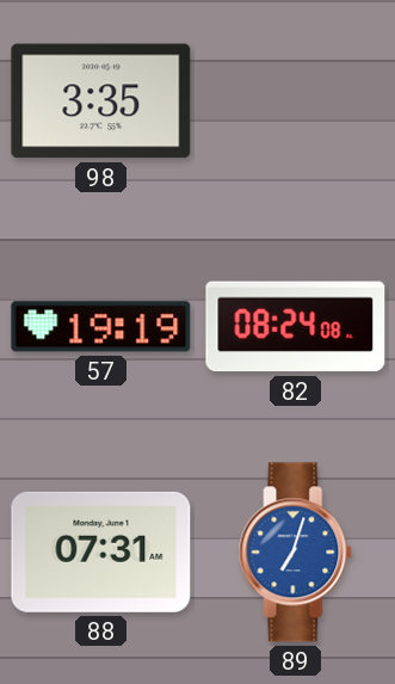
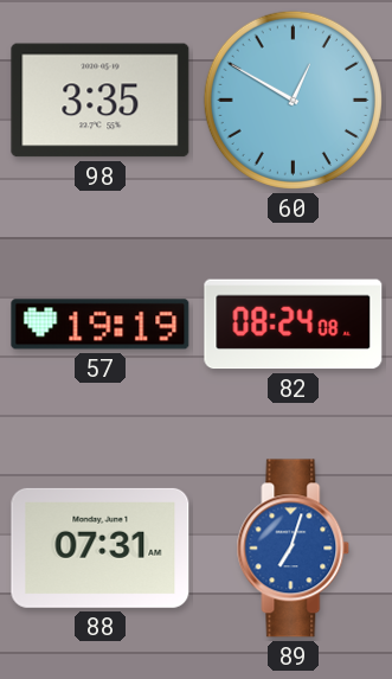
60: none -> 12:50
